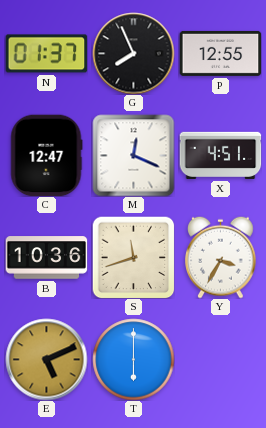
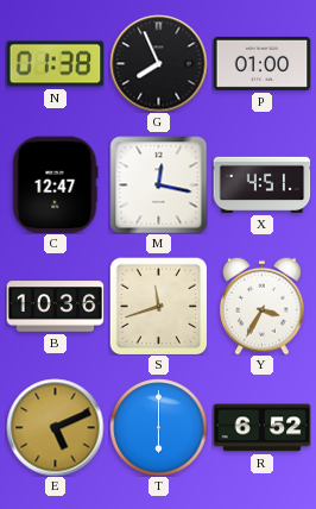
N: 01:37 -> 01:38
P: 12:55 -> 01:00
M: 12:19 -> 12:17
R: none -> 6:52
